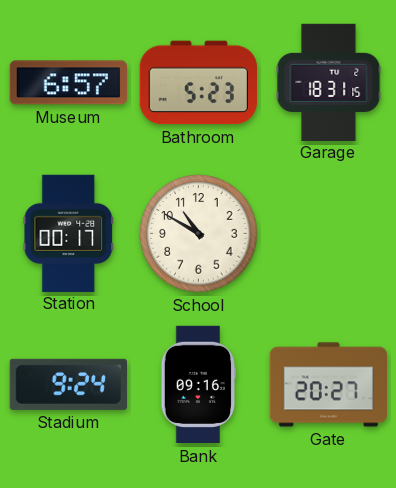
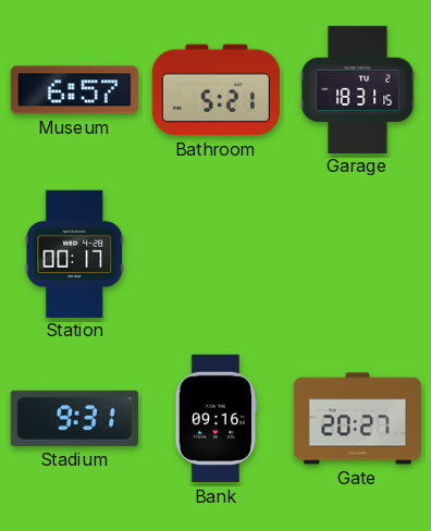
Bathroom: 5:23 -> 5:21
School: 10:50 -> none
Stadium: 9:24 -> 9:31
